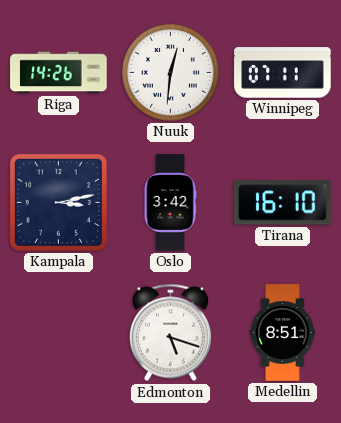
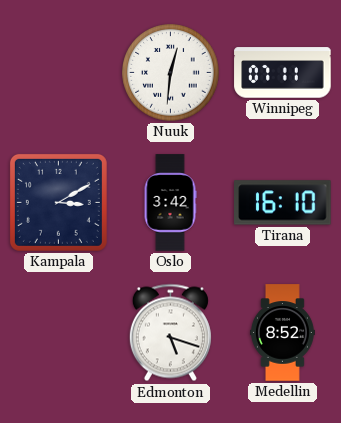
Riga: 14:26 -> none
Kampala: 3:13 -> 3:10
Medellin: 8:51 -> 8:52
